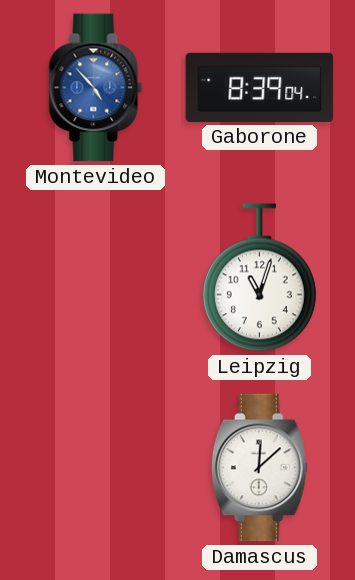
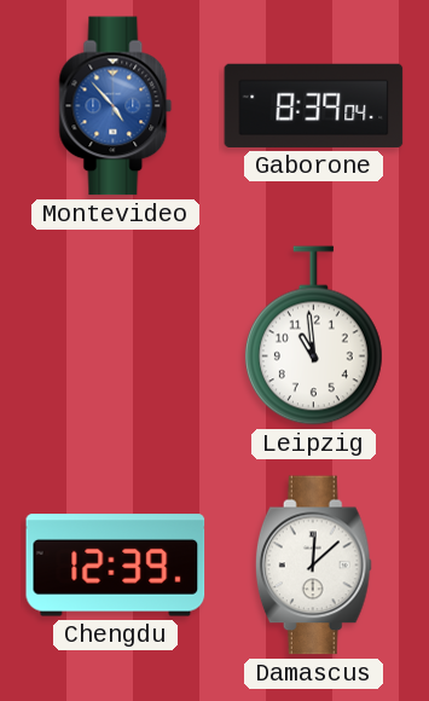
Leipzig: 11:03 -> 10:59
Chengdu: none -> 12:39
